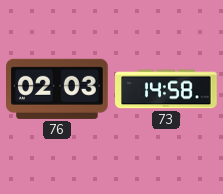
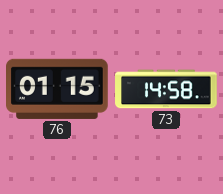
76: 02:03 -> 01:15
